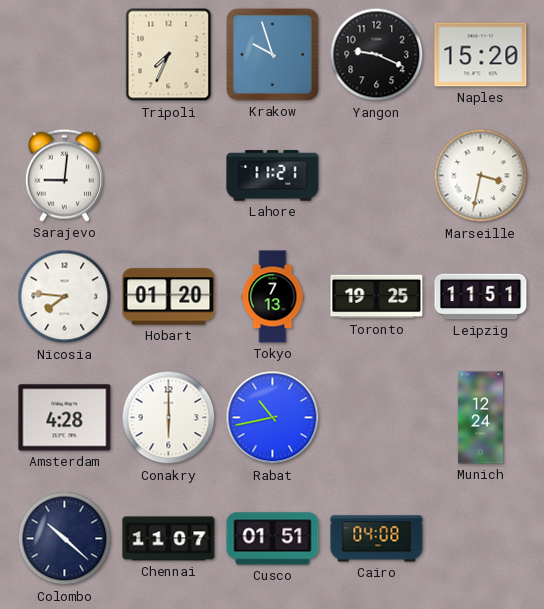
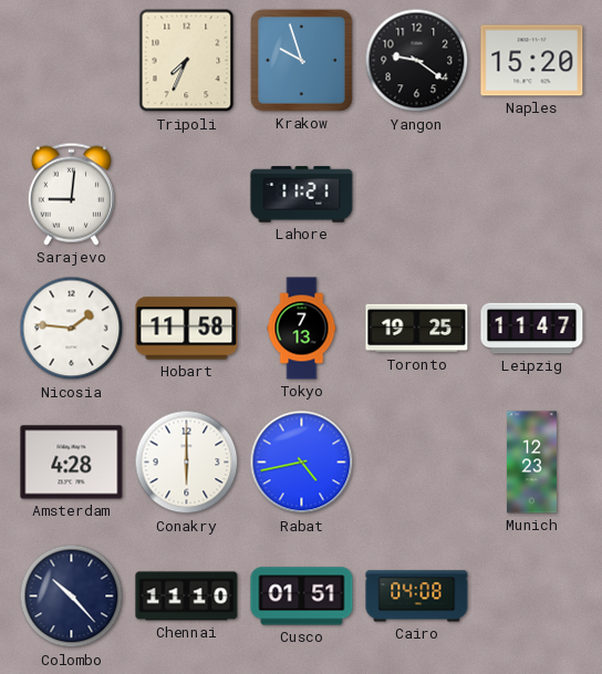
Yangon: 9:19 -> 9:21
Marseille: 3:32 -> none
Nicosia: 7:46 -> 1:46
Hobart: 01:20 -> 11:58
Leipzig: 11:51 -> 11:47
Rabat: 10:43 -> 4:43
Munich: 12:24 -> 12:23
Colombo: 10:22 -> 10:23
Chennai: 11:07 -> 11:10
